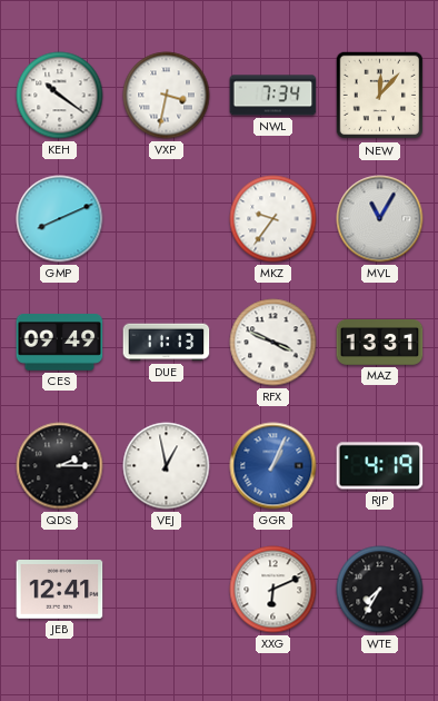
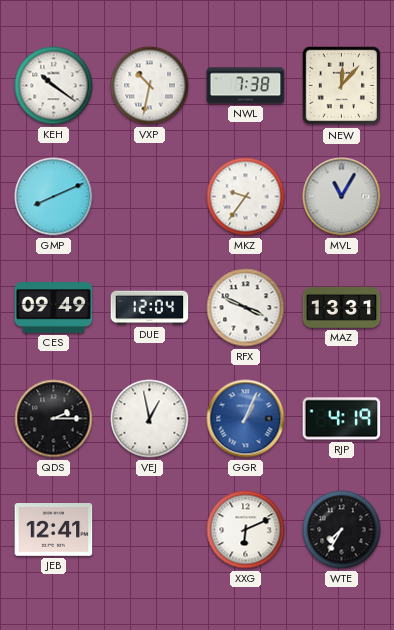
VXP: 3:32 -> 10:32
NWL: 7:34 -> 7:38
DUE: 11:13 -> 12:04
